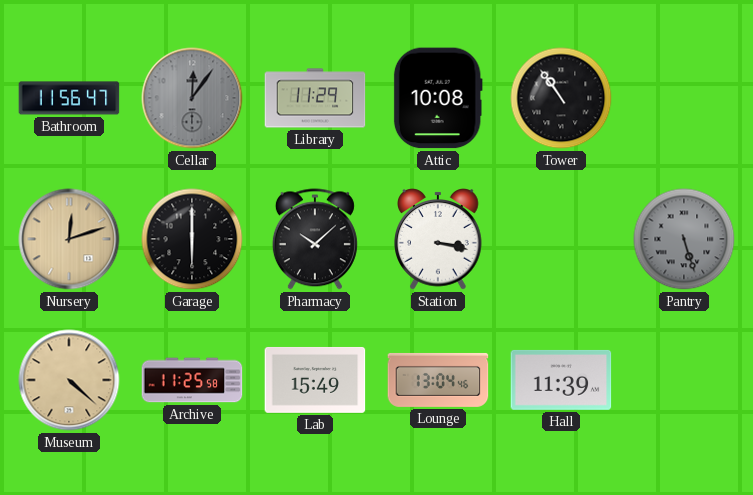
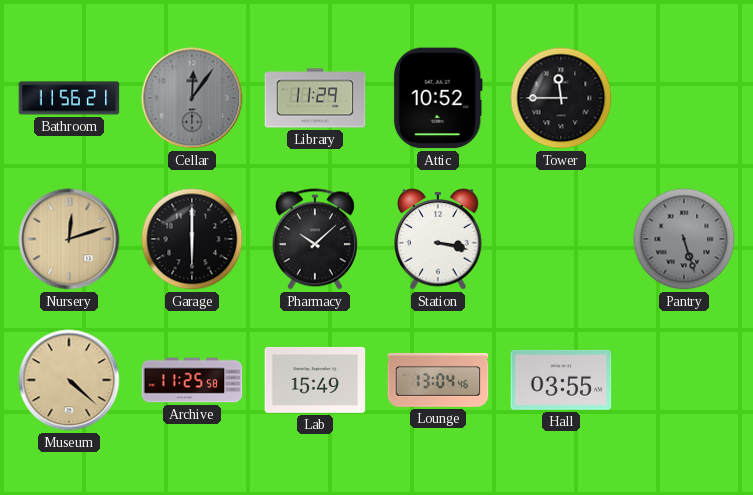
Bathroom: 11:56:47 -> 11:56:21
Attic: 10:08 -> 10:52
Tower: 10:54 -> 11:45
Hall: 11:39 -> 03:55
